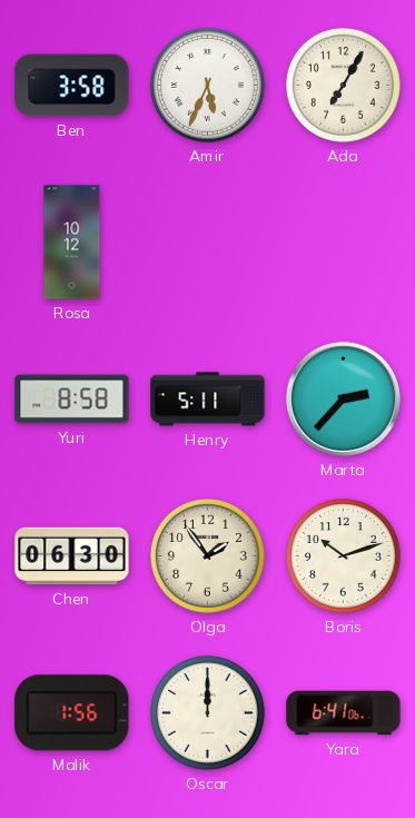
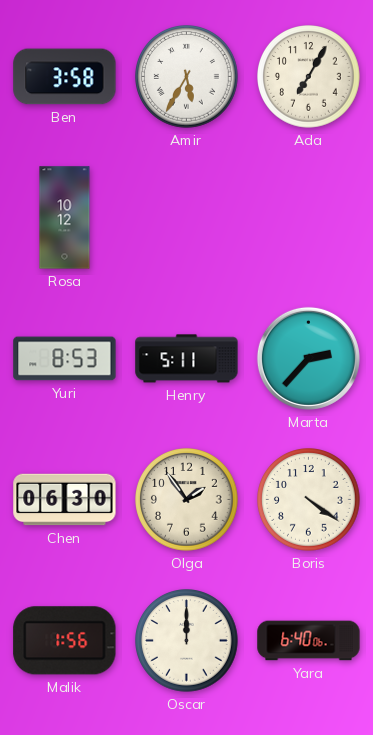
Amir: 5:34 -> 5:35
Yuri: 8:58 -> 8:53
Boris: 10:12 -> 4:21
Yara: 6:41 -> 6:40
